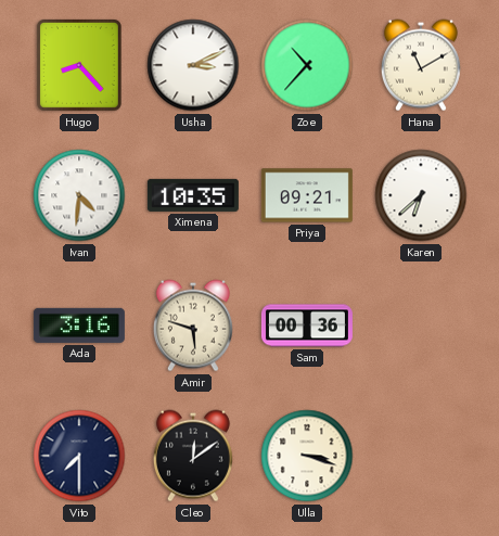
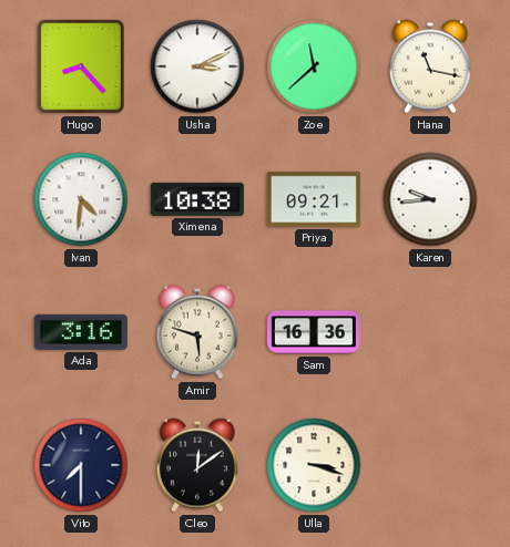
Zoe: 10:37 -> 11:38
Hana: 11:10 -> 11:17
Ximena: 10:35 -> 10:38
Karen: 6:38 -> 9:44
Sam: 00:36 -> 16:36
